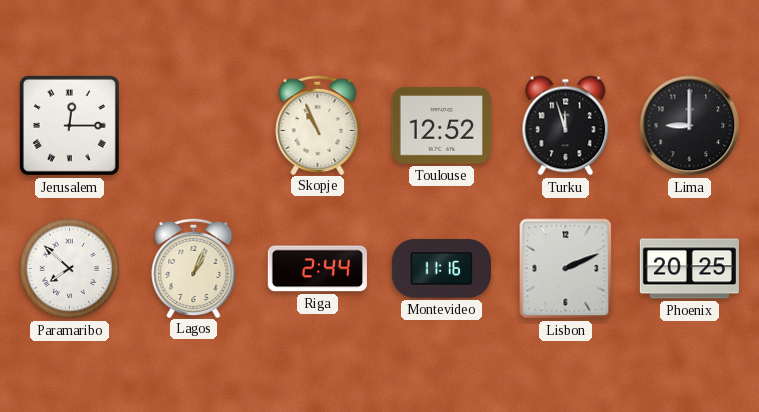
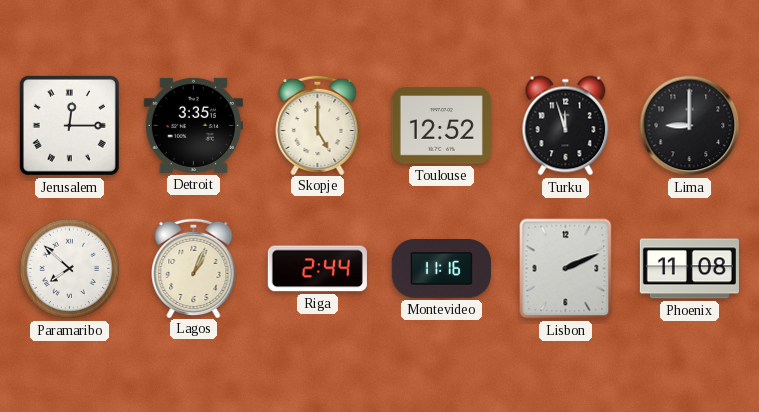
Detroit: none -> 3:35
Skopje: 10:56 -> 5:00
Phoenix: 20:25 -> 11:08
